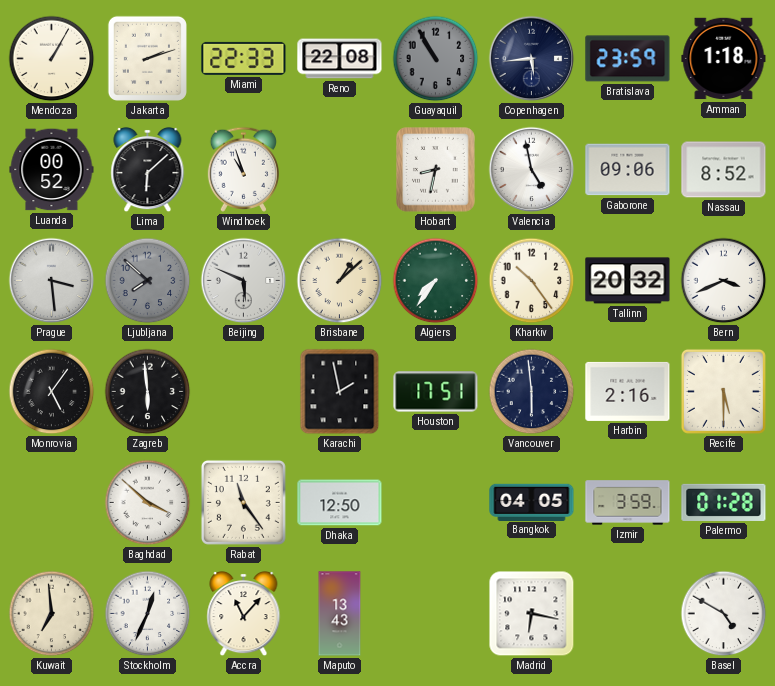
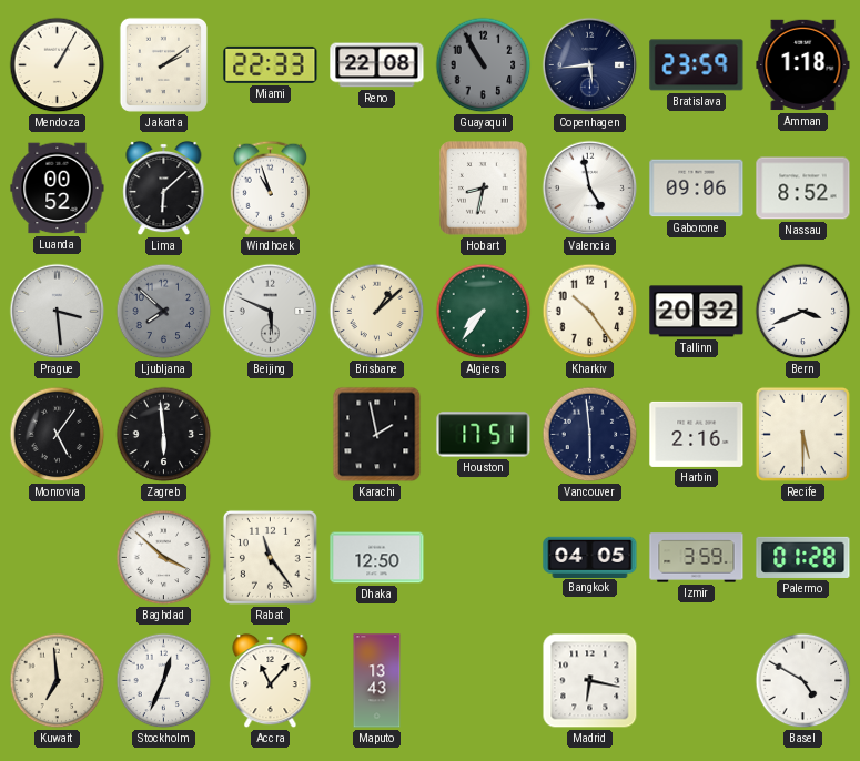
Jakarta: 2:12 -> 2:09
